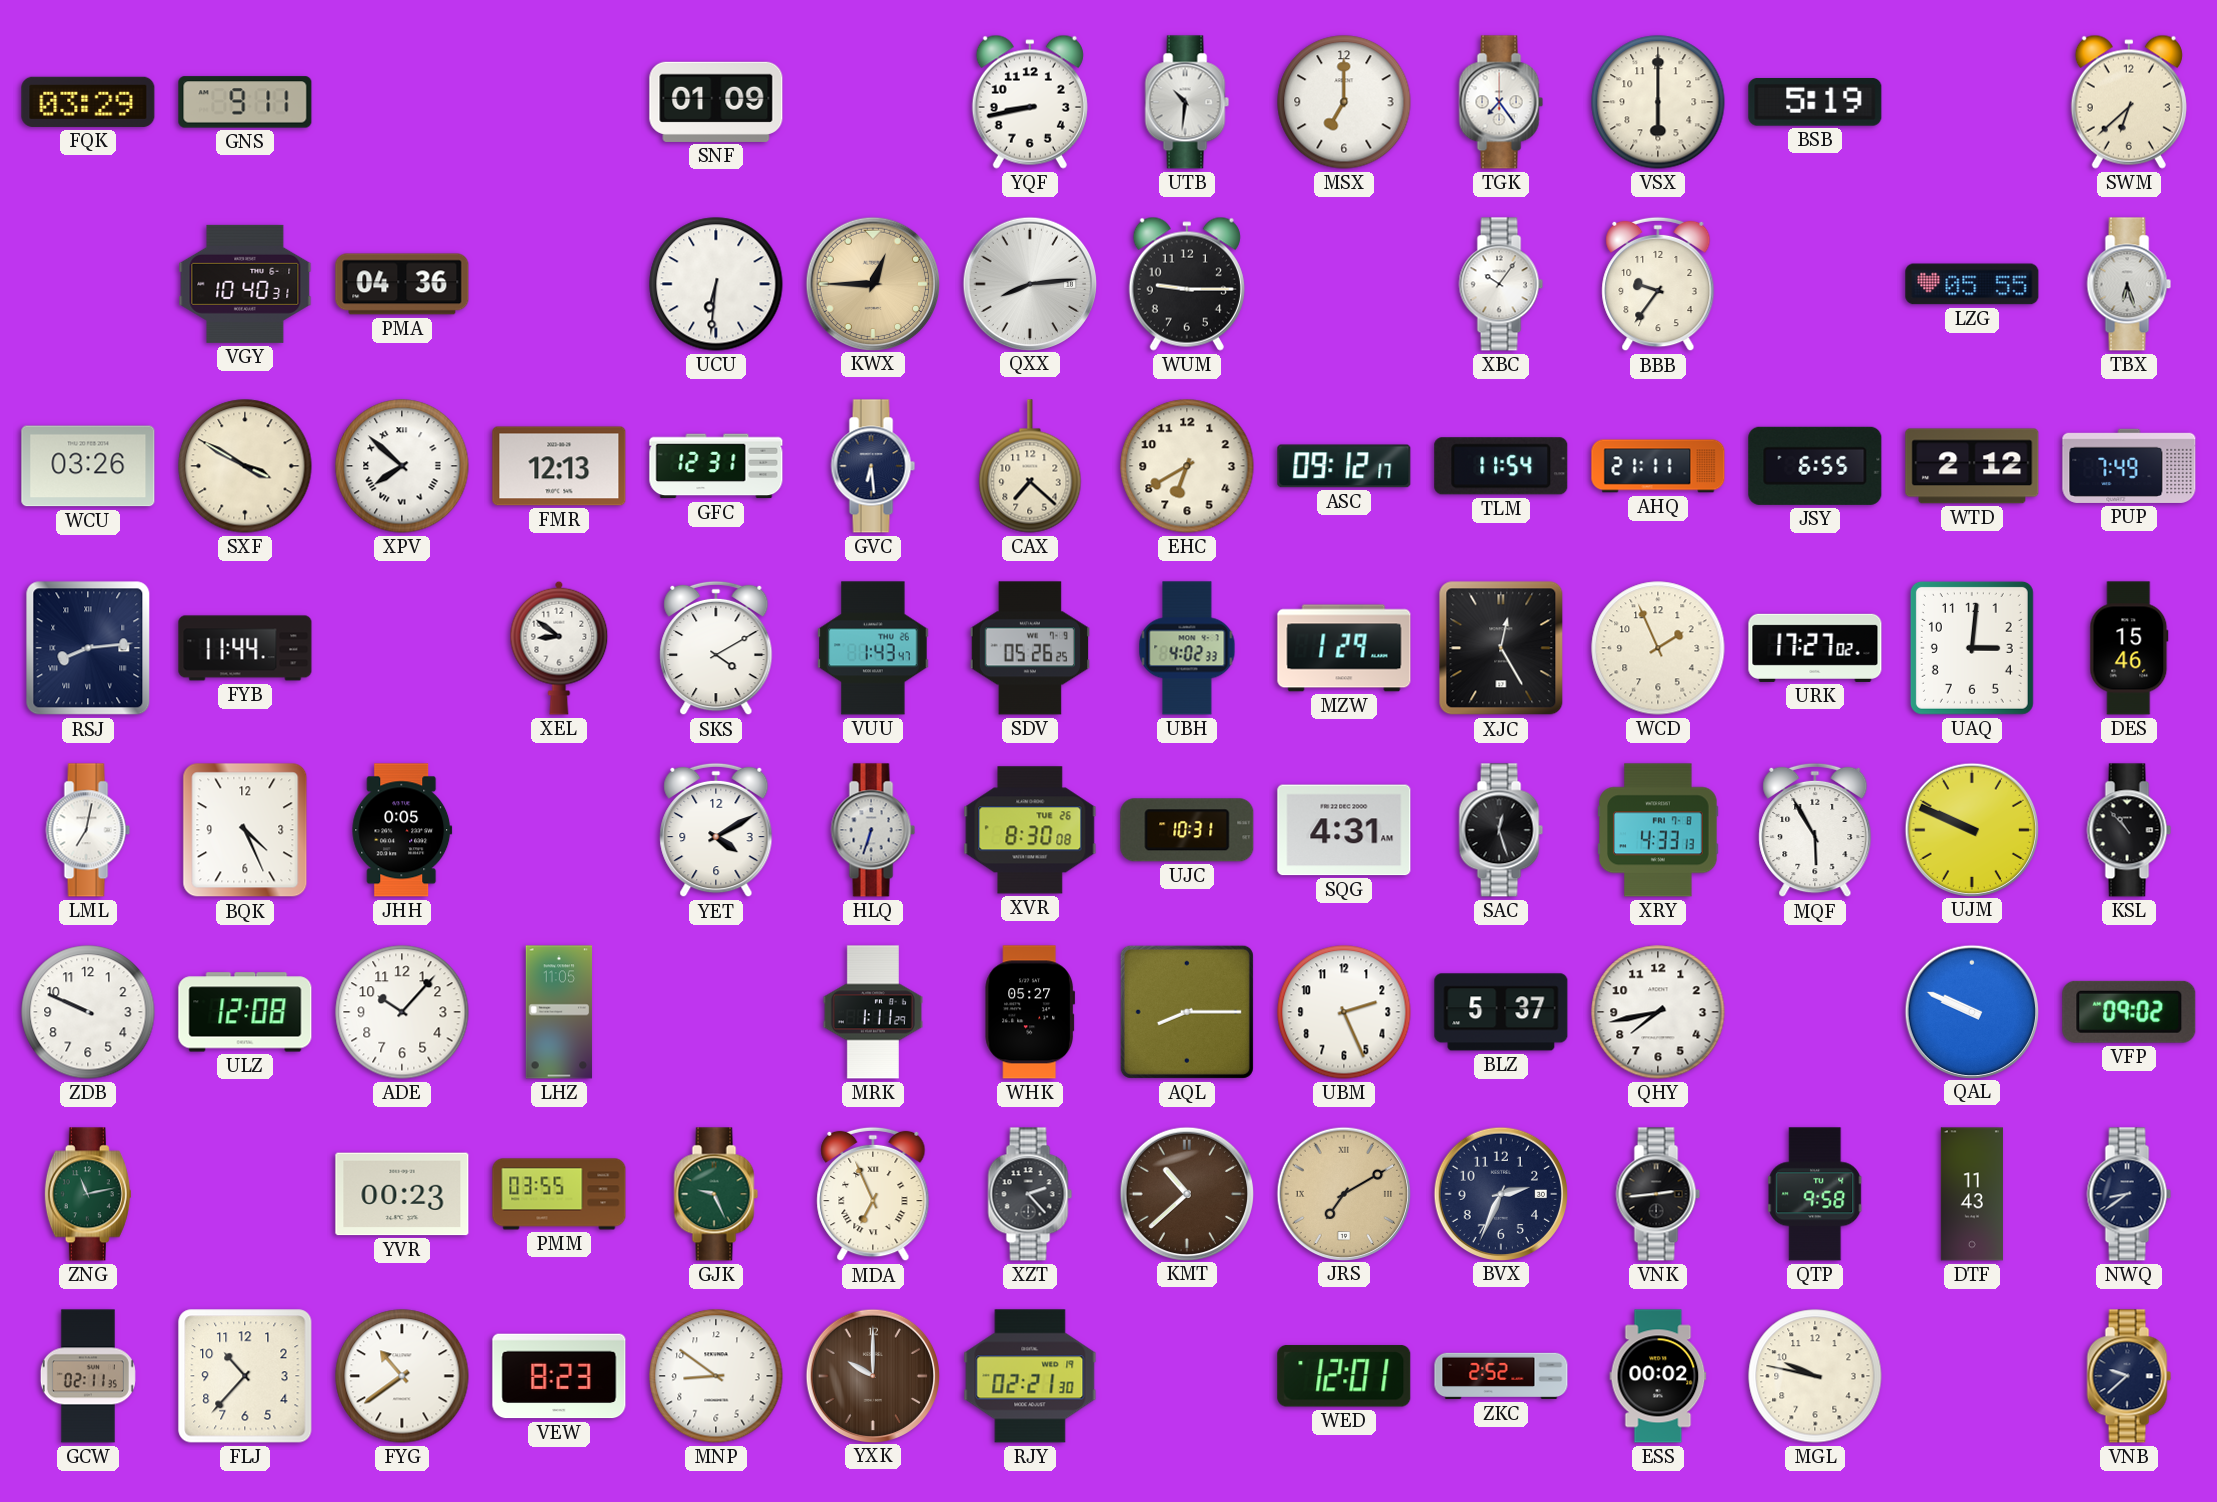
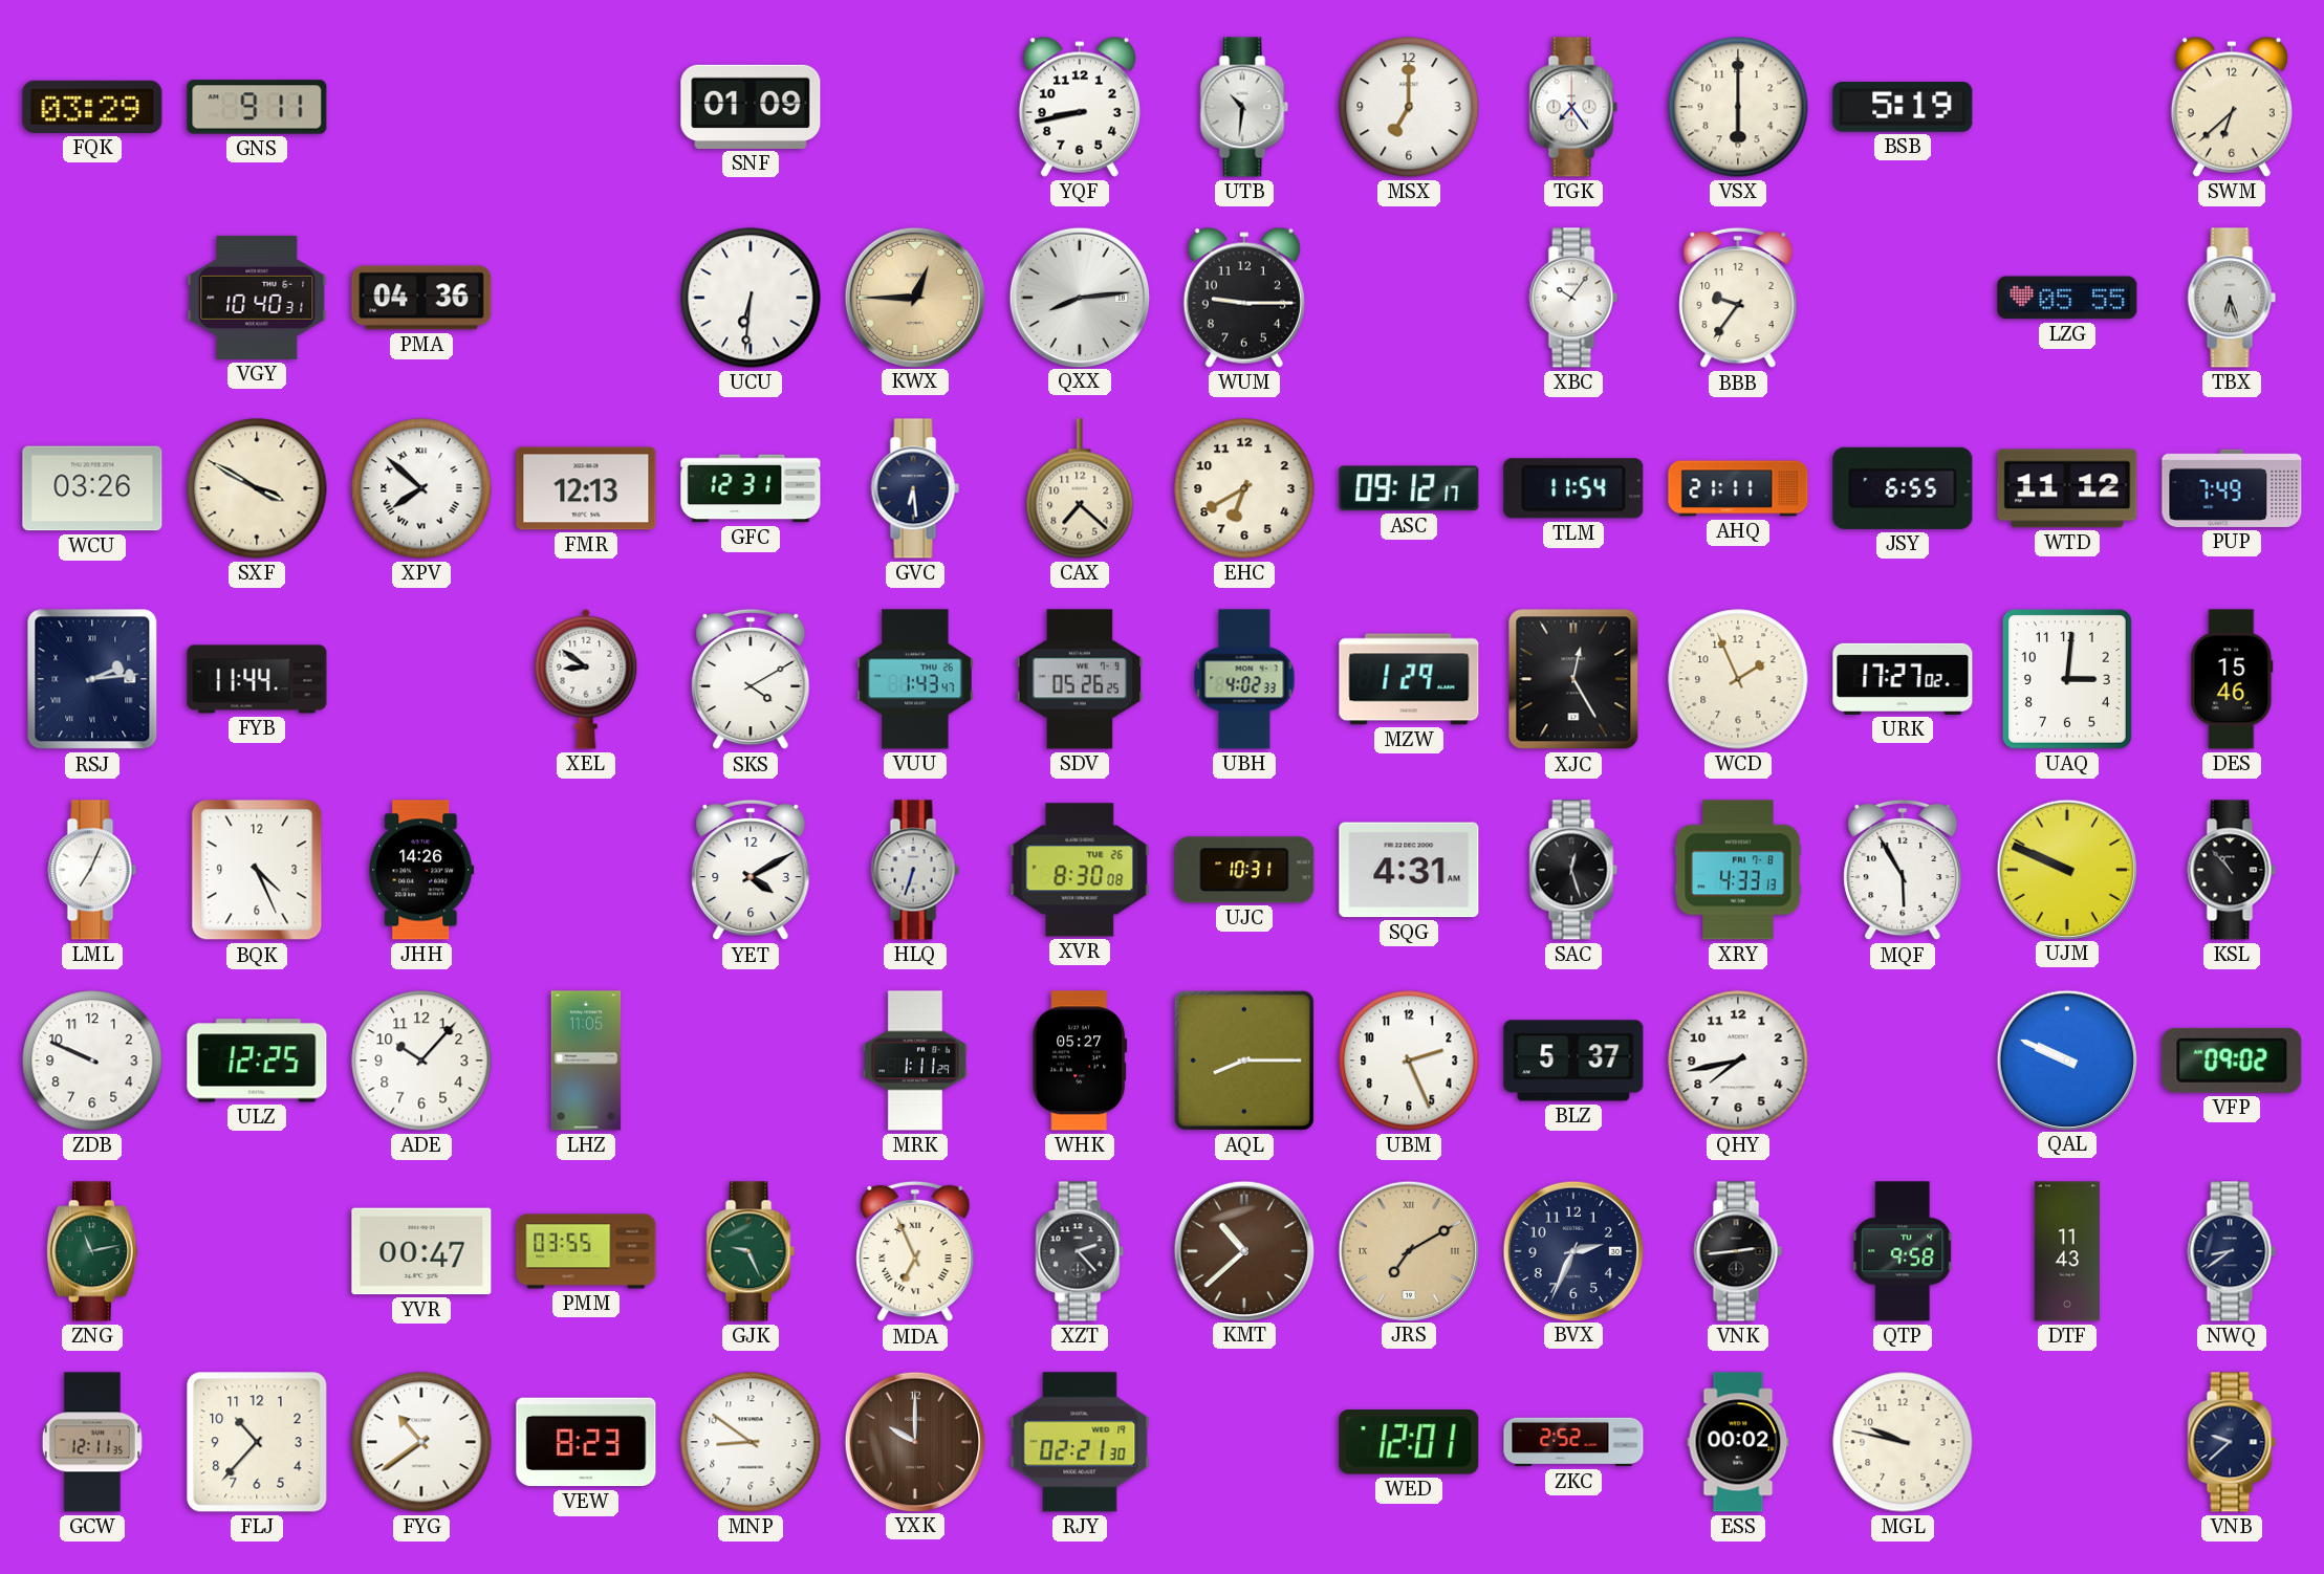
WTD: 2:12 -> 11:12
RSJ: 8:14 -> 2:14
LML: 7:02 -> 7:04
JHH: 0:05 -> 14:26
ULZ: 12:08 -> 12:25
YVR: 00:23 -> 00:47
GCW: 02:11 -> 12:11
